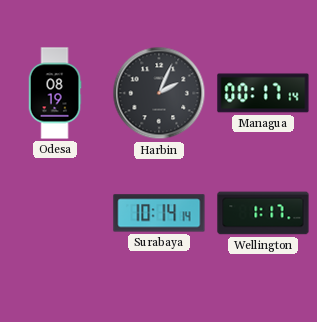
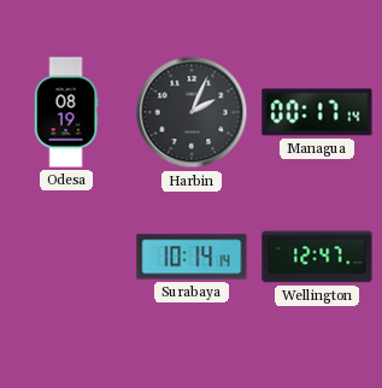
Wellington: 1:17 -> 12:47
